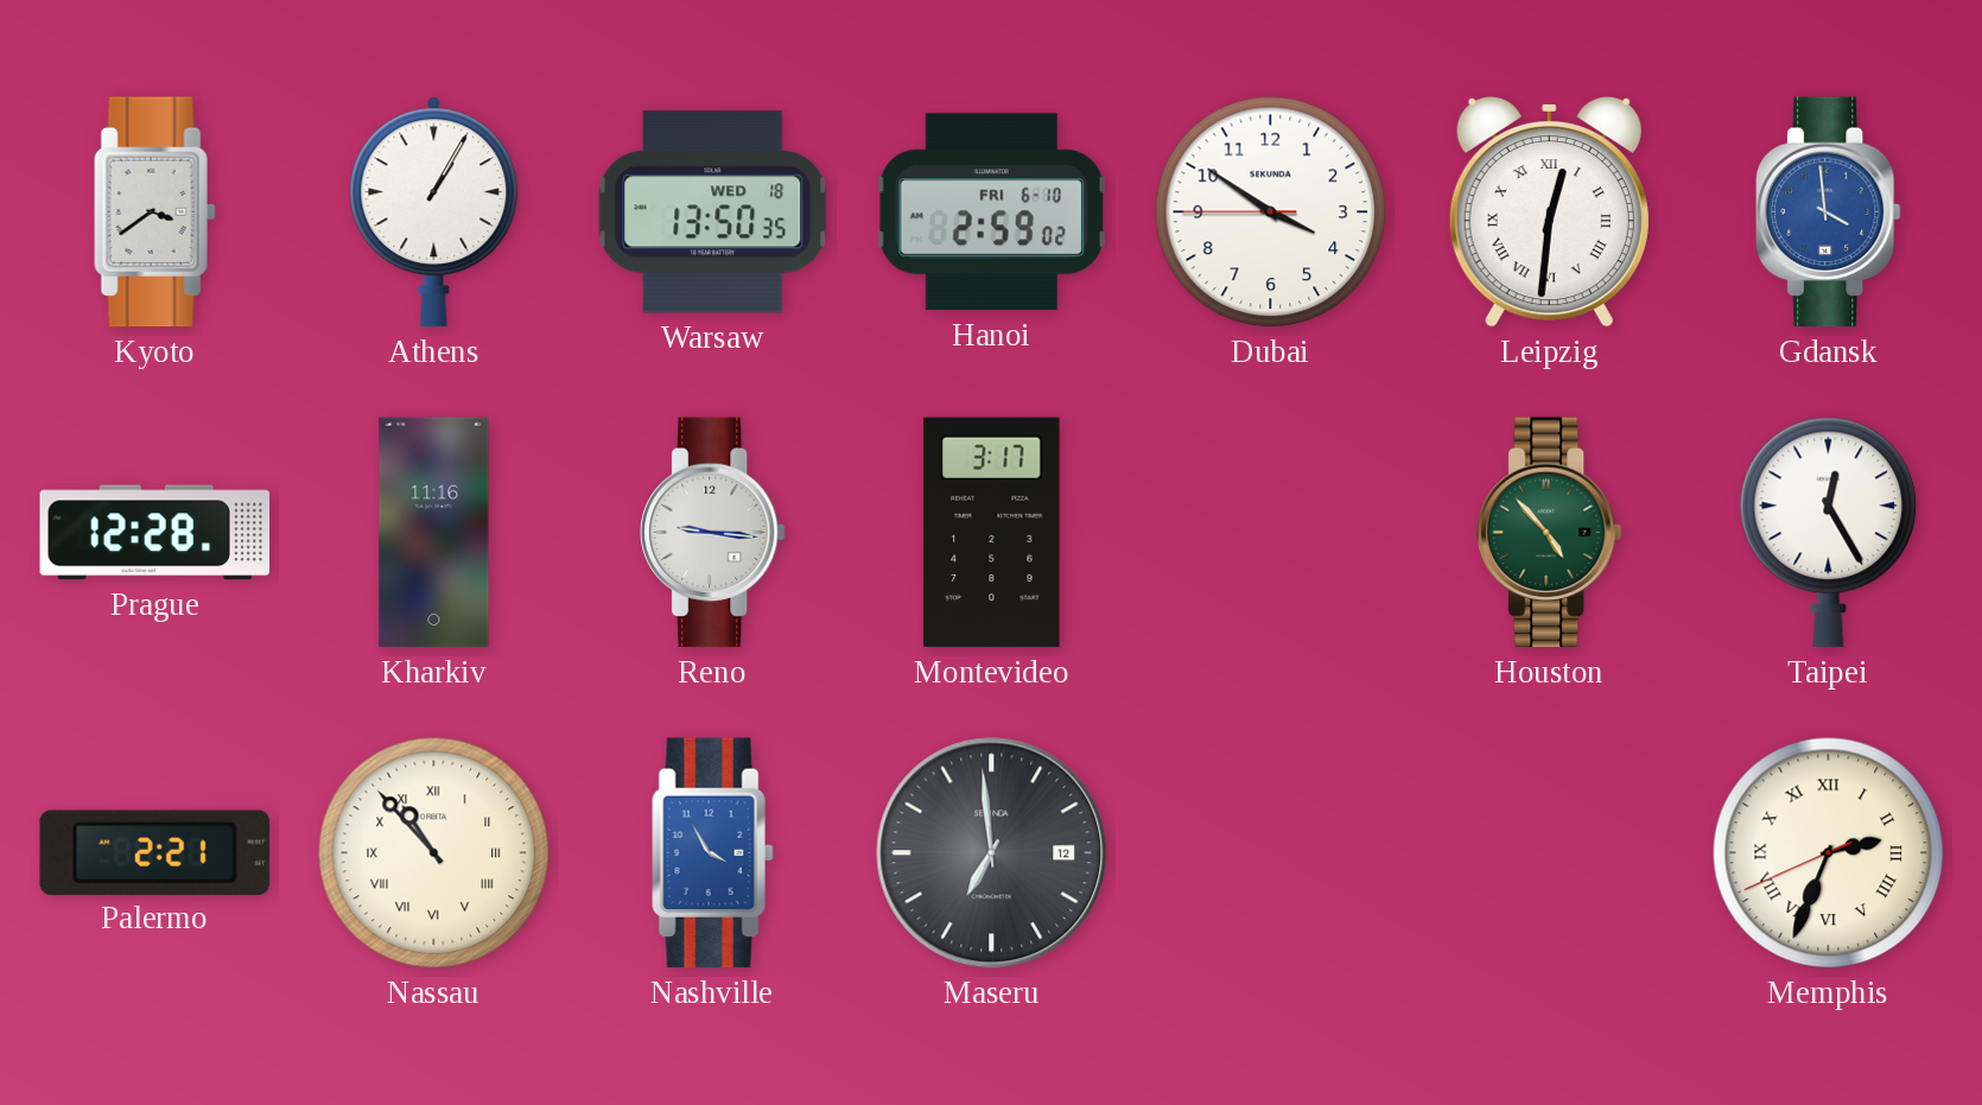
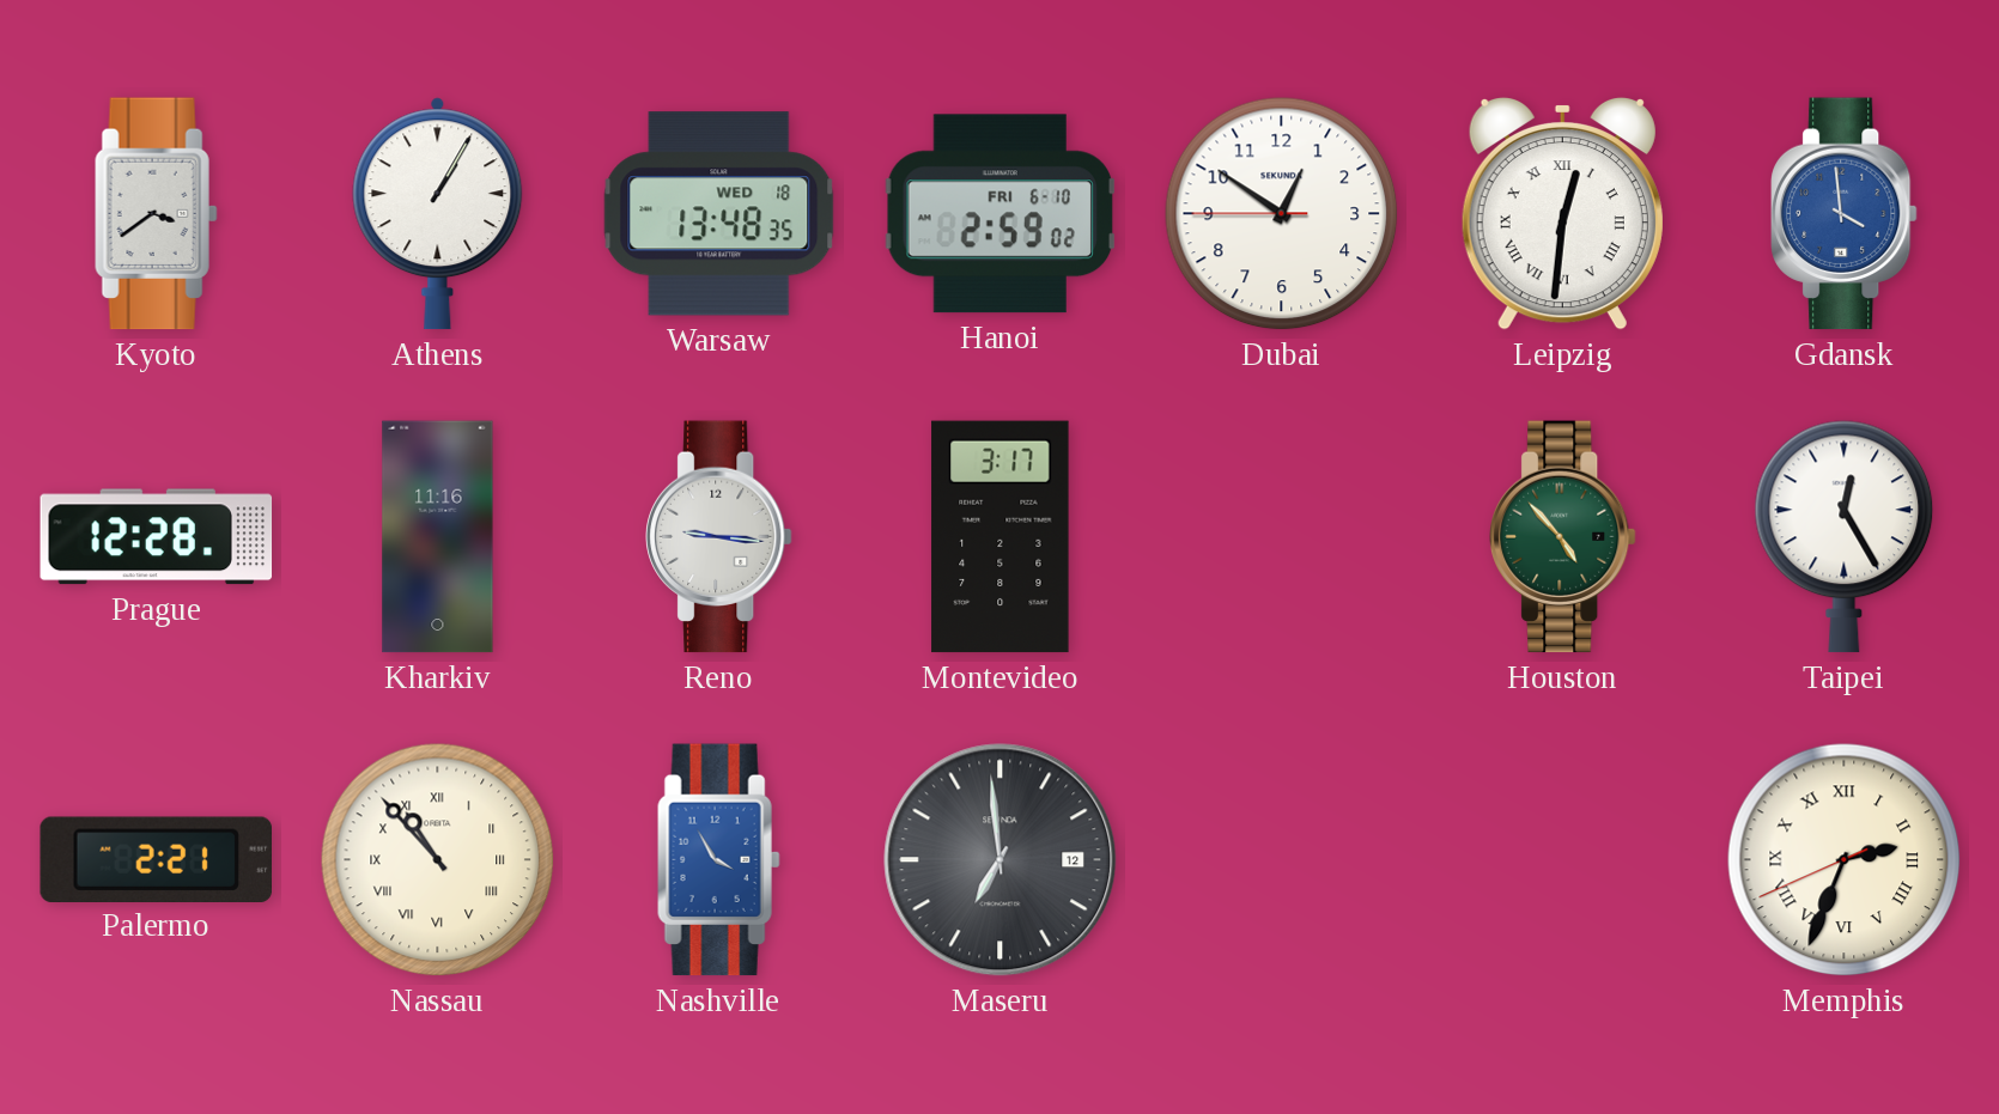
Warsaw: 13:50 -> 13:48
Dubai: 3:50 -> 12:50
